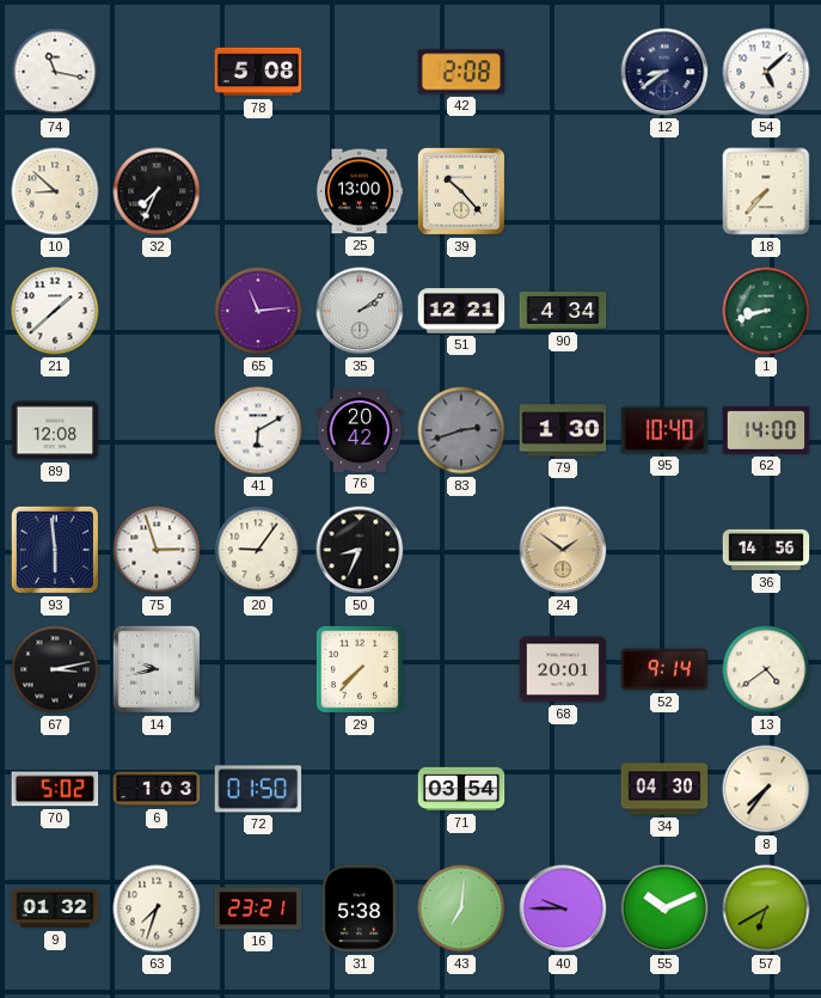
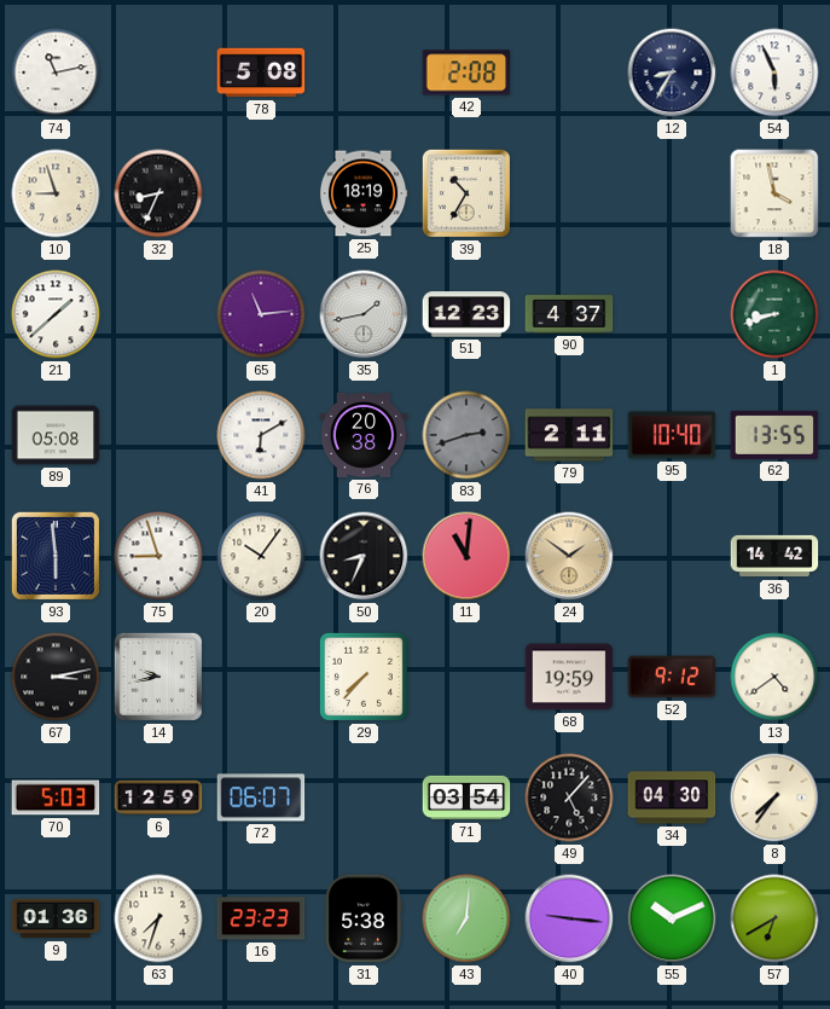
74: 11:17 -> 11:13
12: 8:39 -> 8:35
54: 5:08 -> 5:56
10: 8:52 -> 8:57
32: 7:34 -> 8:34
25: 13:00 -> 18:19
39: 10:23 -> 10:35
18: 7:37 -> 3:58
35: 2:09 -> 1:43
51: 12:21 -> 12:23
90: 4:34 -> 4:37
89: 12:08 -> 05:08
76: 20:42 -> 20:38
79: 1:30 -> 2:11
62: 14:00 -> 13:55
75: 2:57 -> 8:57
20: 9:06 -> 10:06
11: none -> 11:01
36: 14:56 -> 14:42
68: 20:01 -> 19:59
52: 9:14 -> 9:12
70: 5:02 -> 5:03
6: 1:03 -> 12:59
72: 01:50 -> 06:07
49: none -> 5:07
9: 01:32 -> 01:36
16: 23:21 -> 23:23
40: 9:45 -> 9:16
